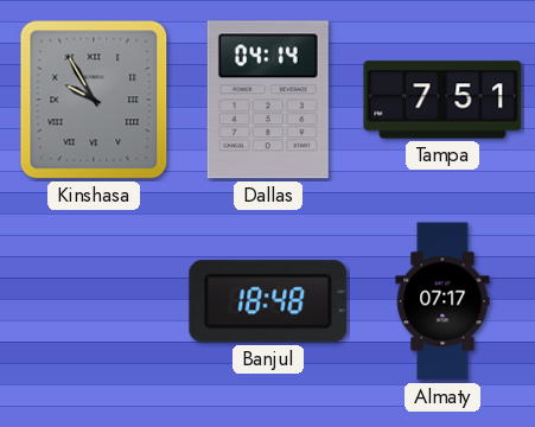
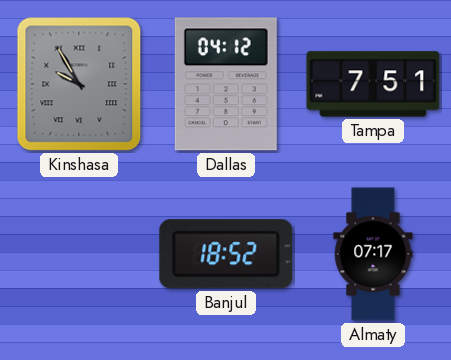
Dallas: 04:14 -> 04:12
Banjul: 18:48 -> 18:52
